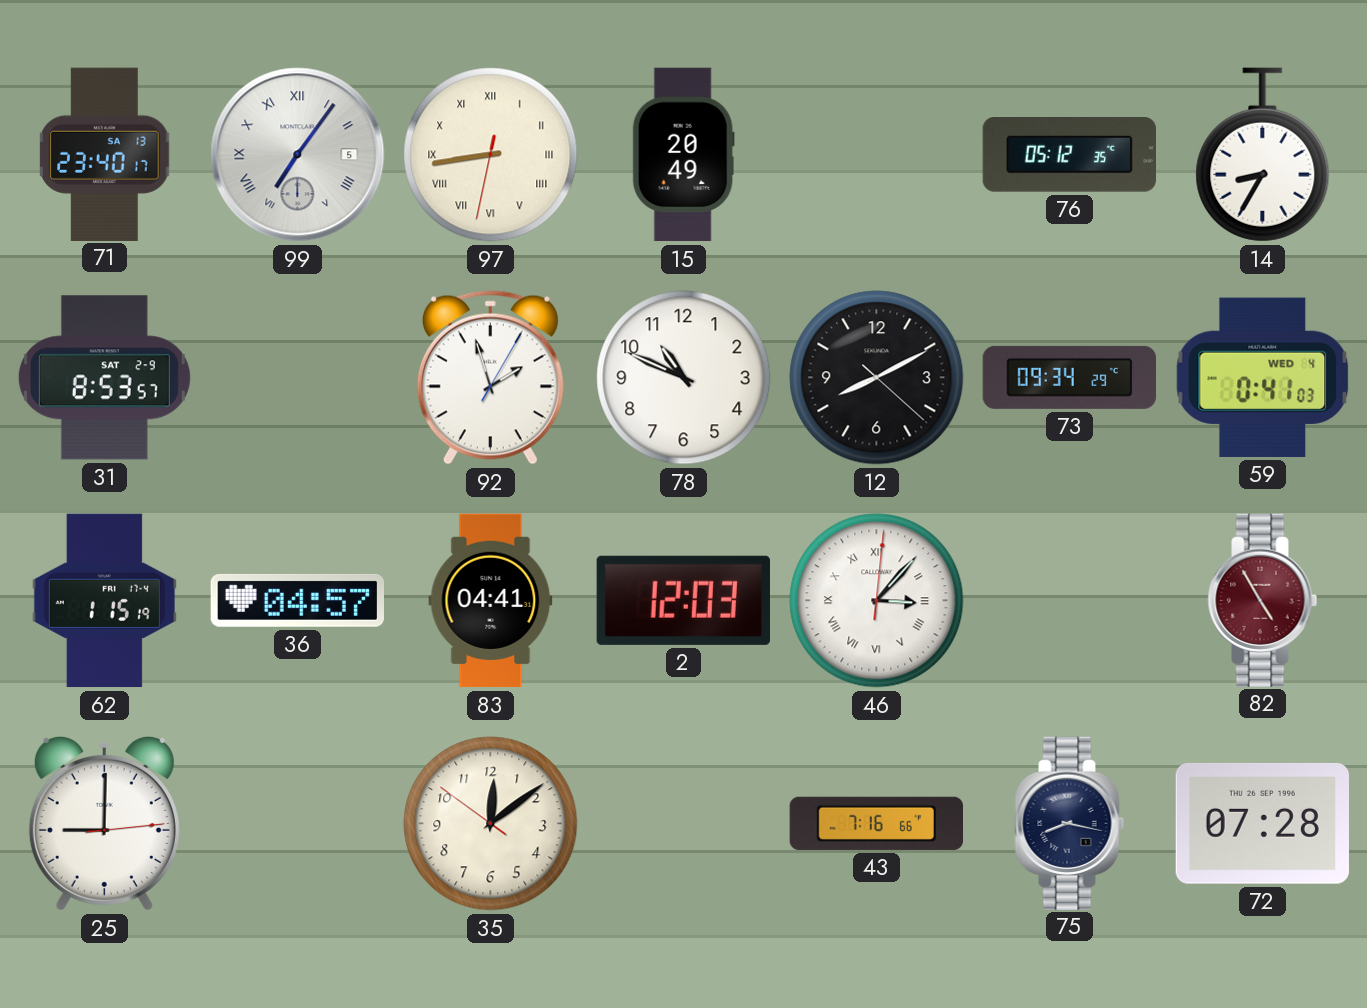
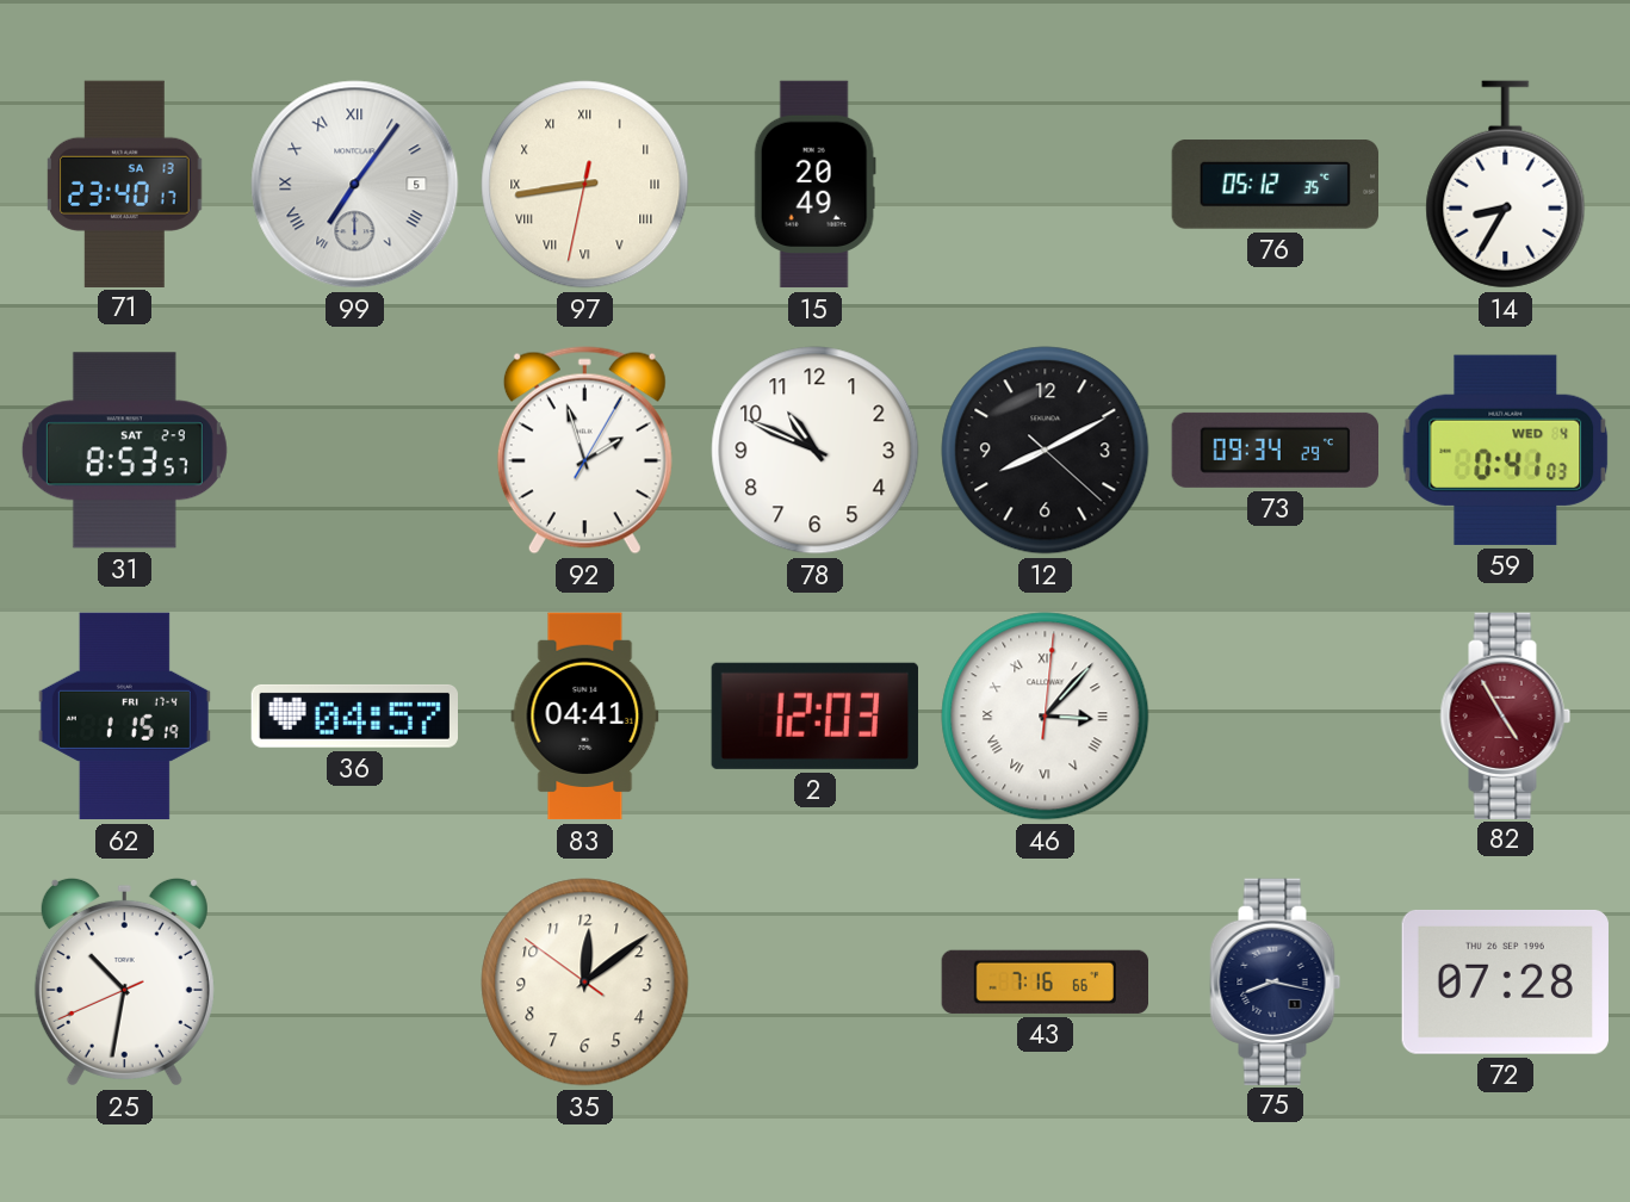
25: 9:00 -> 10:31
